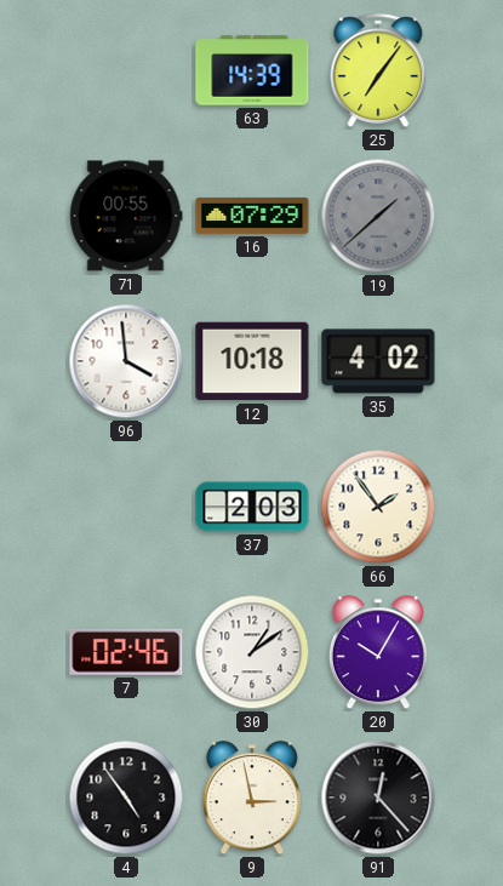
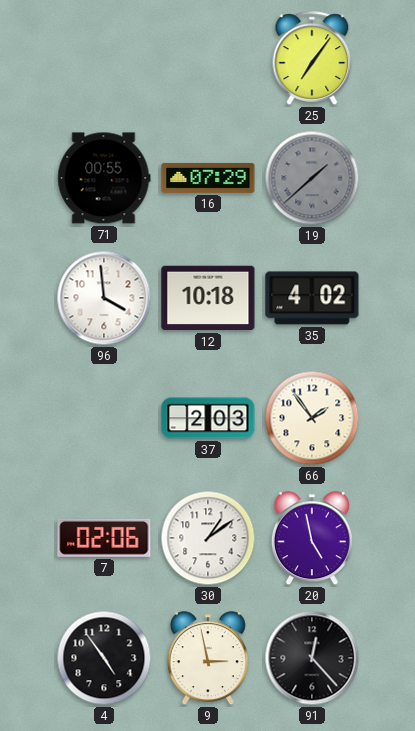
63: 14:39 -> none
7: 02:46 -> 02:06
20: 10:05 -> 4:58
